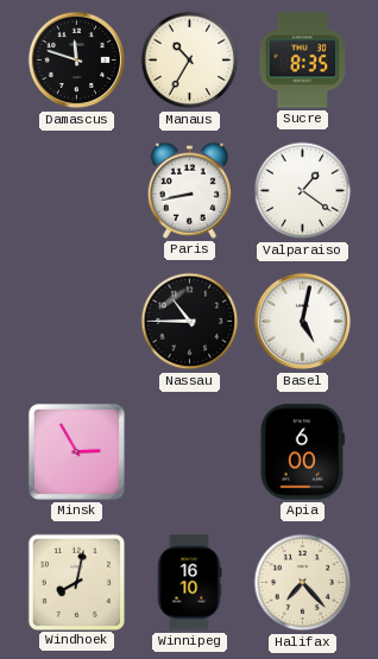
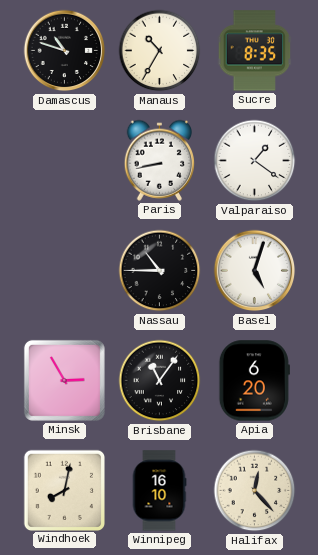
Damascus: 11:48 -> 10:48
Basel: 5:02 -> 5:03
Brisbane: none -> 11:06
Apia: 6:00 -> 6:20
Halifax: 7:23 -> 12:23
